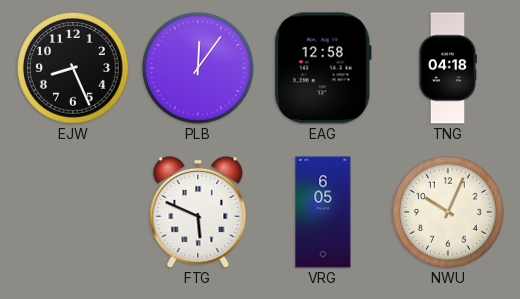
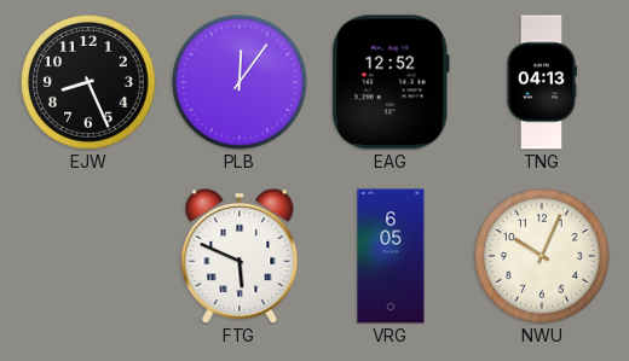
EAG: 12:58 -> 12:52
TNG: 04:18 -> 04:13
